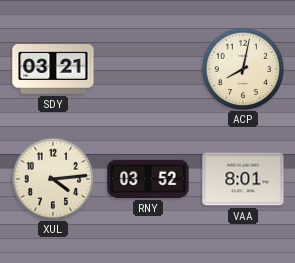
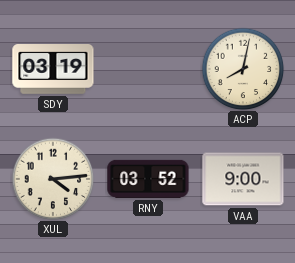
SDY: 03:21 -> 03:19
VAA: 8:01 -> 9:00
